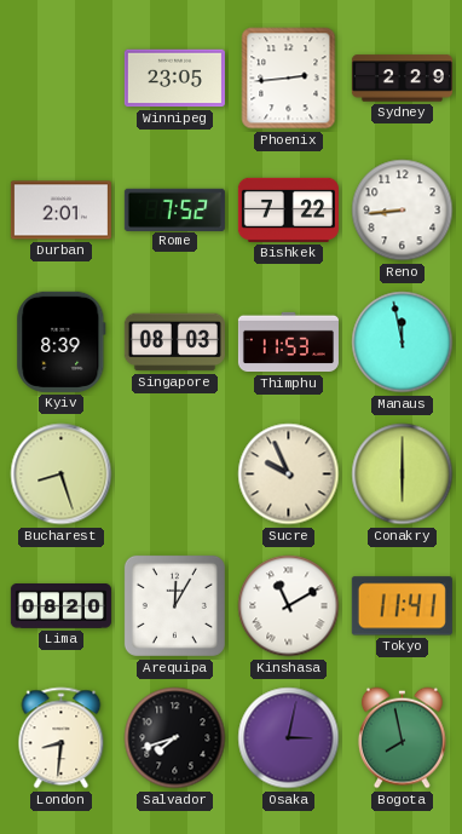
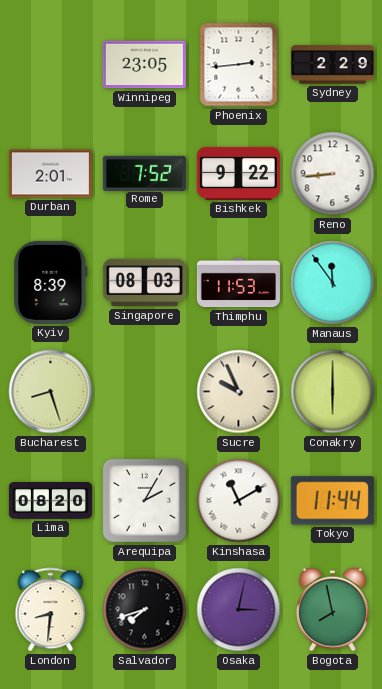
Bishkek: 7:22 -> 9:22
Manaus: 11:58 -> 11:54
Arequipa: 12:05 -> 2:05
Tokyo: 11:41 -> 11:44
